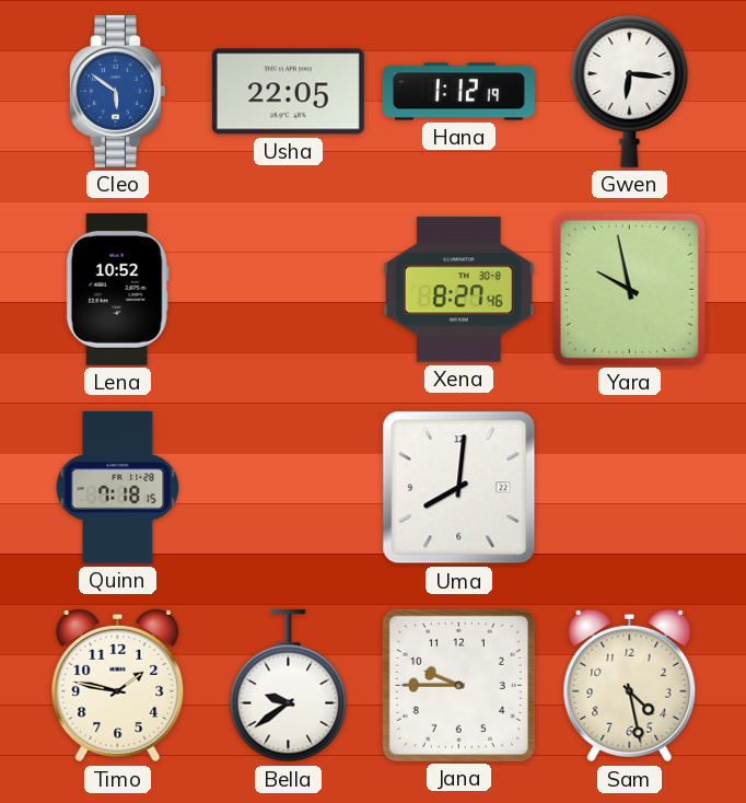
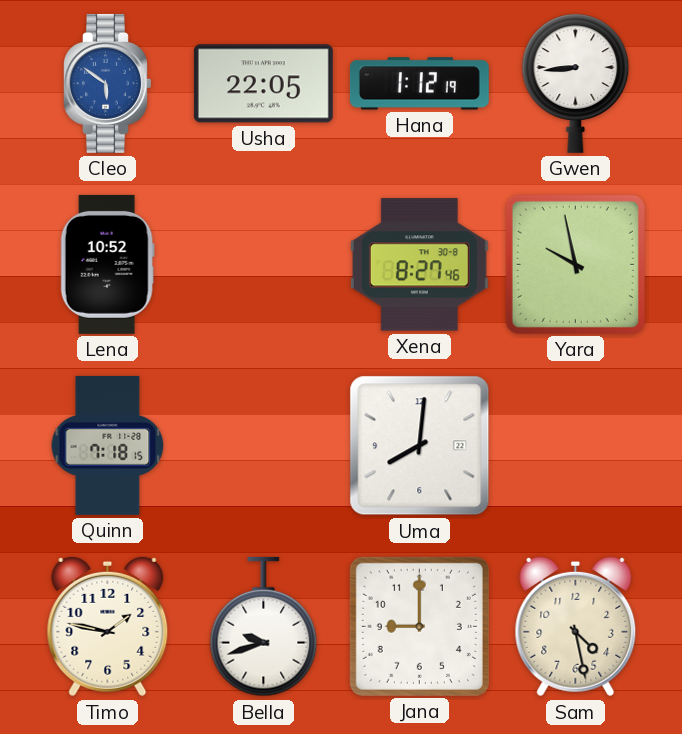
Gwen: 6:16 -> 8:44
Bella: 9:39 -> 9:42
Jana: 9:45 -> 9:00
